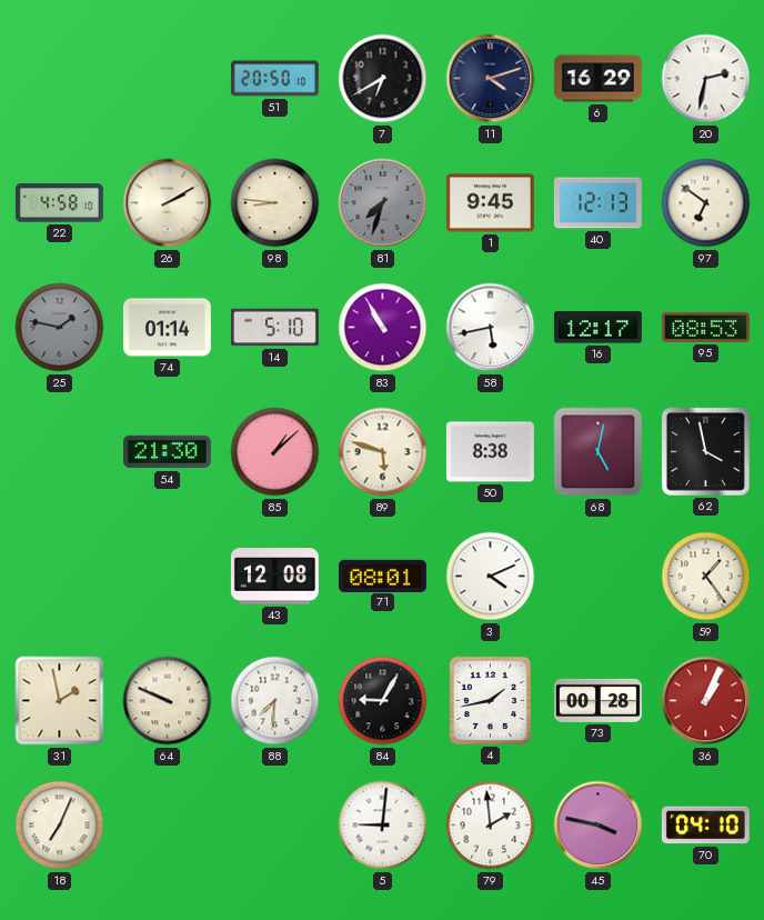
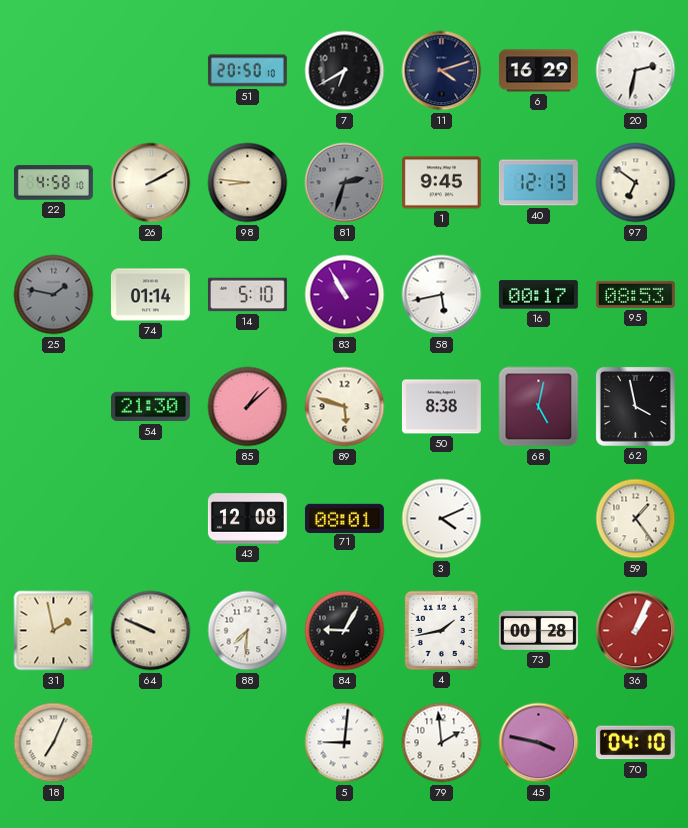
81: 7:33 -> 2:33
16: 12:17 -> 00:17
